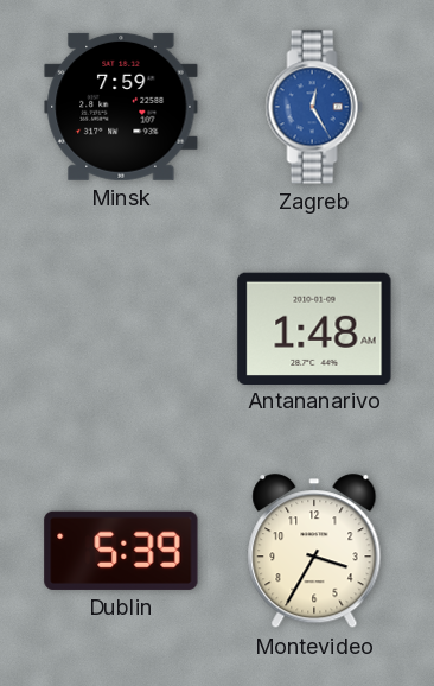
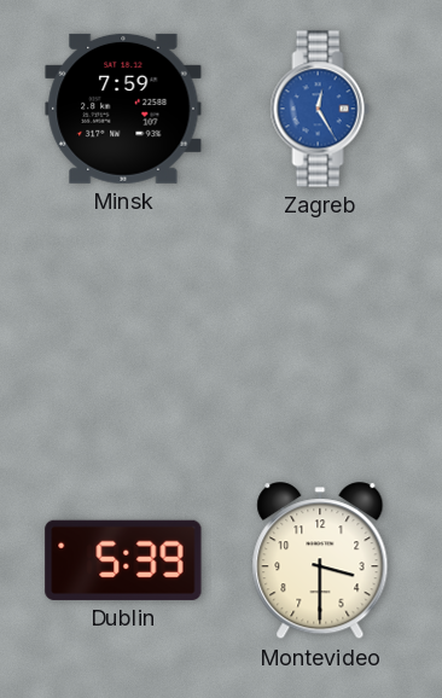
Antananarivo: 1:48 -> none
Montevideo: 3:35 -> 3:30
